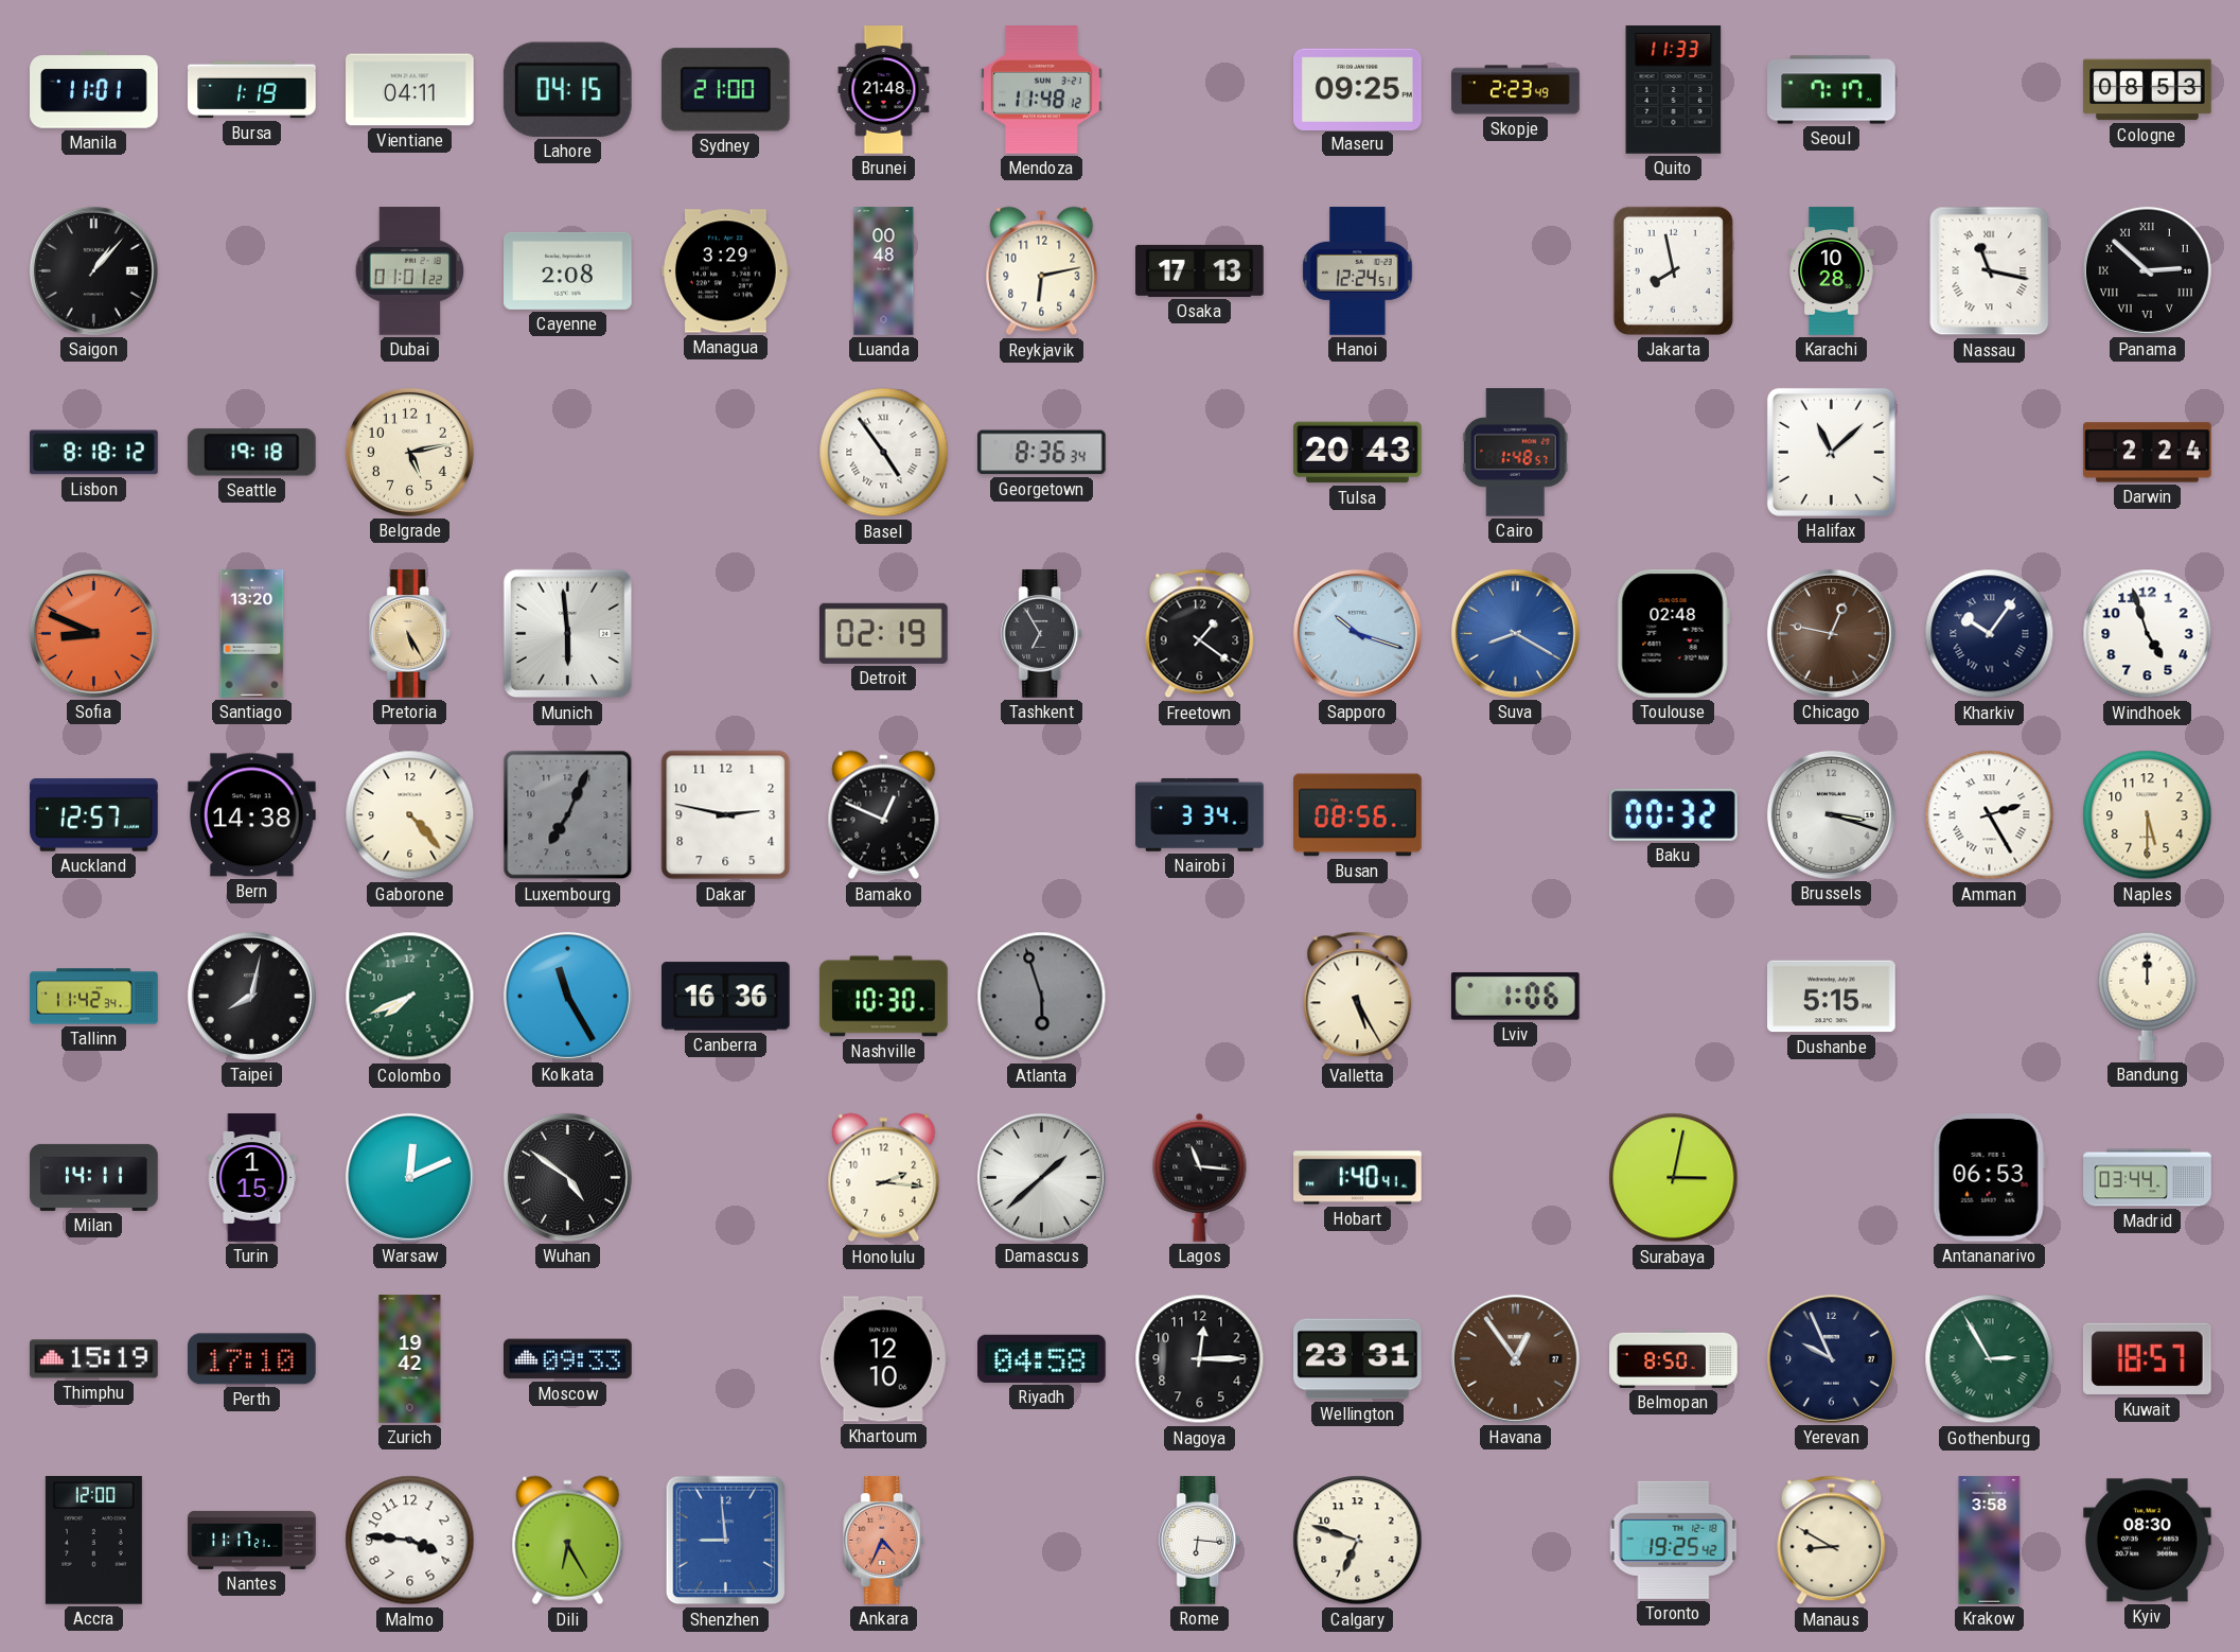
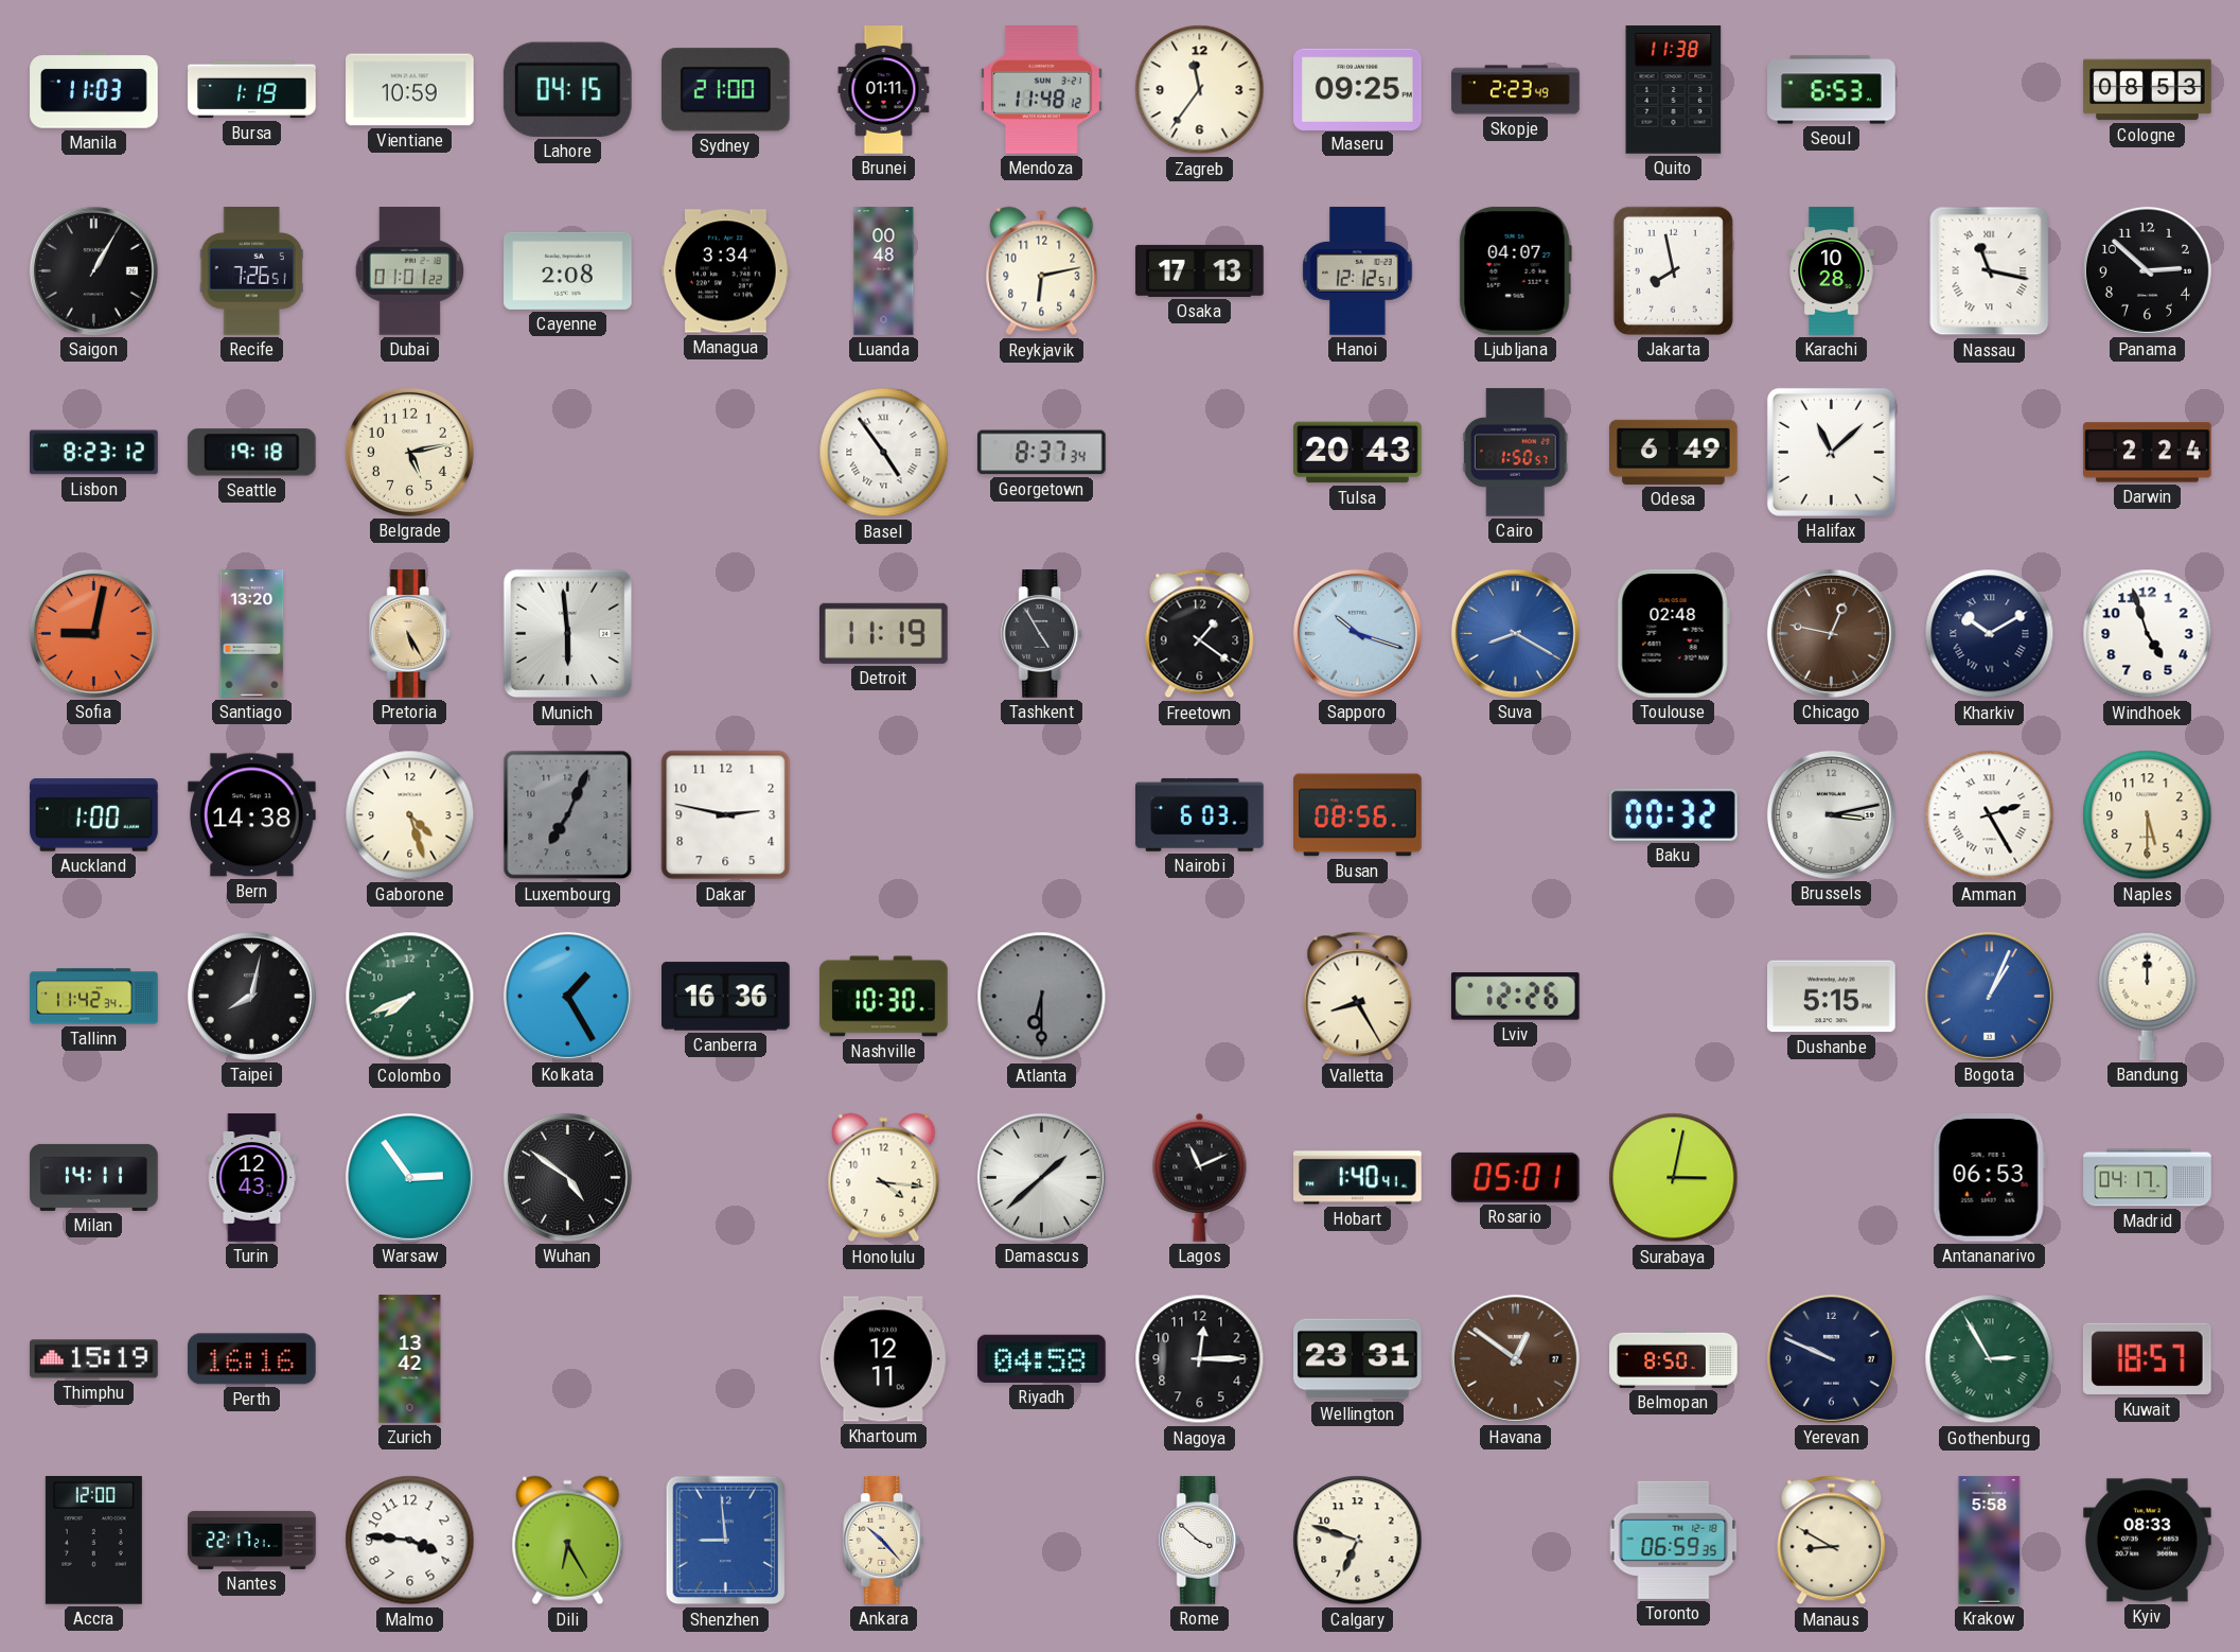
Manila: 11:01 -> 11:03
Vientiane: 04:11 -> 10:59
Brunei: 21:48 -> 01:11
Zagreb: none -> 11:36
Quito: 11:33 -> 11:38
Seoul: 7:17 -> 6:53
Saigon: 1:07 -> 1:05
Recife: none -> 7:26
Managua: 3:29 -> 3:34
Hanoi: 12:24 -> 12:12
Ljubljana: none -> 04:07
Panama numerals: Roman -> Arabic
Lisbon: 8:18 -> 8:23
Georgetown: 8:36 -> 8:37
Cairo: 1:48 -> 1:50
Odesa: none -> 6:49
Sofia: 8:49 -> 9:02
Detroit: 02:19 -> 11:19
Tashkent: 6:55 -> 4:55
Kharkiv: 10:06 -> 10:10
Auckland: 12:57 -> 1:00
Gaborone: 4:23 -> 4:27
Bamako: 12:49 -> none
Nairobi: 3:34 -> 6:03
Brussels: 3:18 -> 3:13
Kolkata: 11:25 -> 1:25
Atlanta: 5:57 -> 6:30
Valletta: 5:25 -> 8:25
Lviv: 1:06 -> 12:26
Bogota: none -> 1:04
Turin: 1:15 -> 12:43
Warsaw: 12:11 -> 2:54
Honolulu: 2:16 -> 4:16
Lagos: 11:16 -> 11:11
Rosario: none -> 05:01
Madrid: 03:44 -> 04:17
Perth: 17:10 -> 16:16
Zurich: 19:42 -> 13:42
Moscow: 09:33 -> none
Khartoum: 12:10 -> 12:11
Havana: 12:54 -> 12:51
Yerevan: 9:56 -> 9:49
Nantes: 11:17 -> 22:17
Ankara: 4:34 -> 10:23
Ankara dial: salmon -> cream
Rome: 6:16 -> 3:52
Toronto: 19:25 -> 06:59
Krakow: 3:58 -> 5:58
Kyiv: 08:30 -> 08:33
